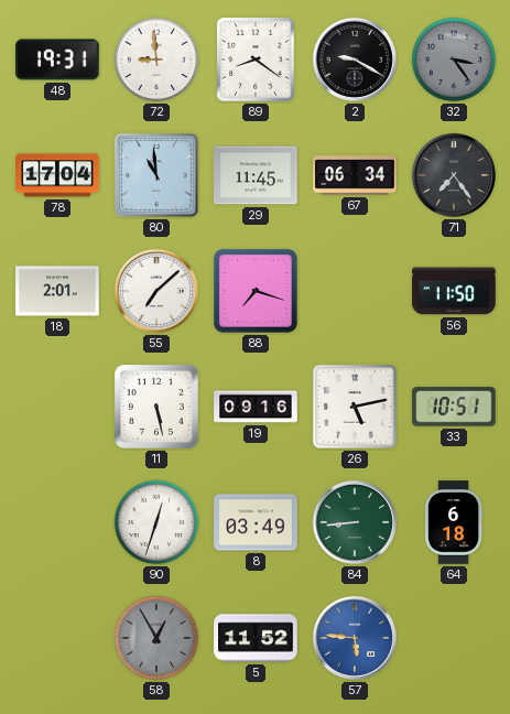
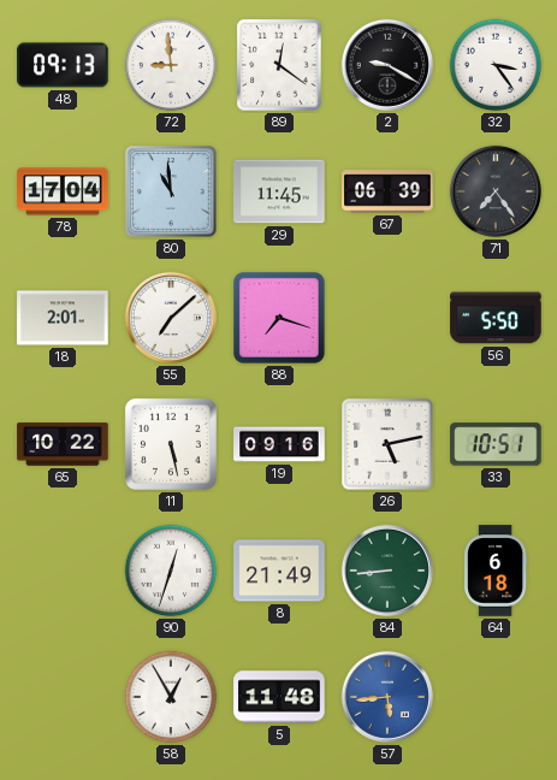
48: 19:31 -> 09:13
89: 8:21 -> 12:21
32 dial: grey -> white
67: 06:34 -> 06:39
56: 11:50 -> 5:50
65: none -> 10:22
8: 03:49 -> 21:49
58 dial: grey -> white
5: 11:52 -> 11:48
57: 5:46 -> 5:44
